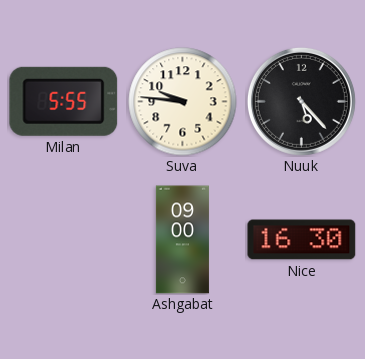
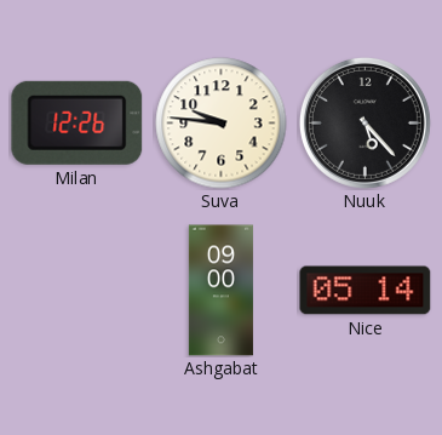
Milan: 5:55 -> 12:26
Nice: 16:30 -> 05:14
